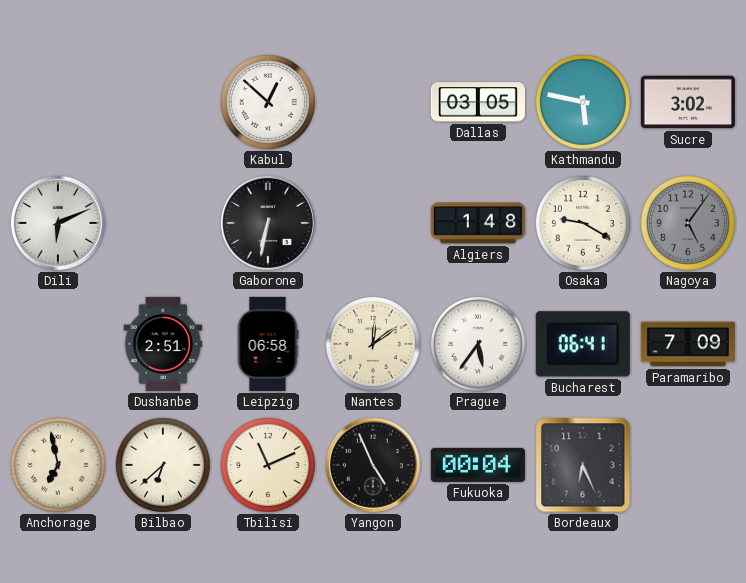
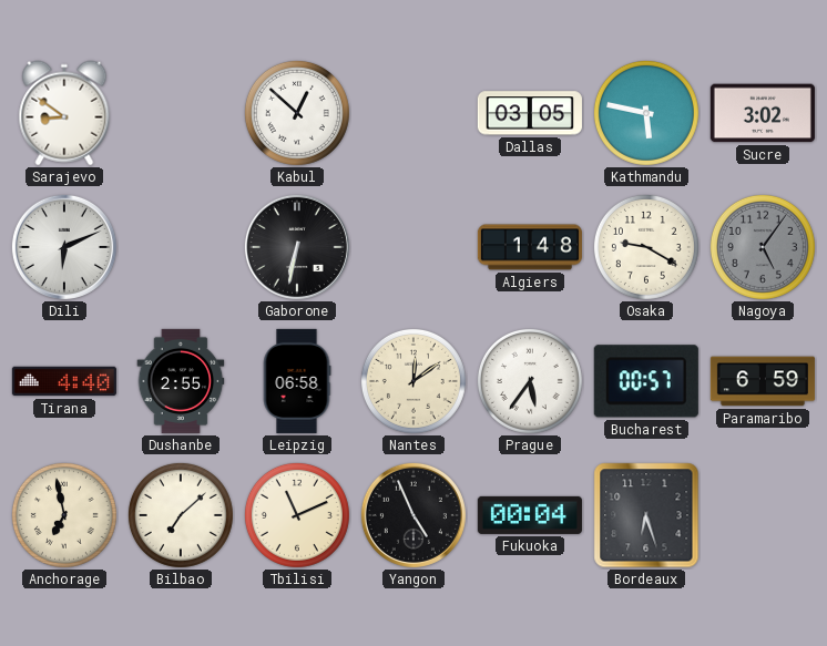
Sarajevo: none -> 8:51
Tirana: none -> 4:40
Dushanbe: 2:51 -> 2:55
Bucharest: 06:41 -> 00:57
Paramaribo: 7:09 -> 6:59
Bilbao: 6:38 -> 7:08
Bordeaux: 6:26 -> 6:27
